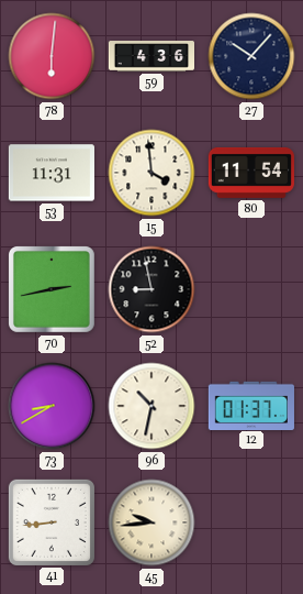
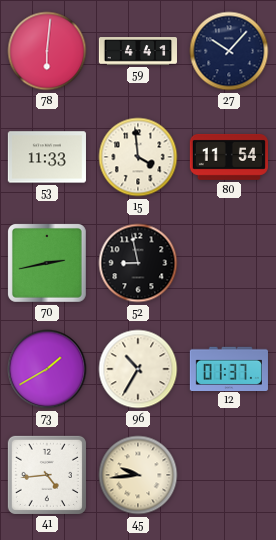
59: 4:36 -> 4:41
53: 11:31 -> 11:33
73: 8:40 -> 1:40
96: 10:32 -> 10:35
41: 8:44 -> 4:44
